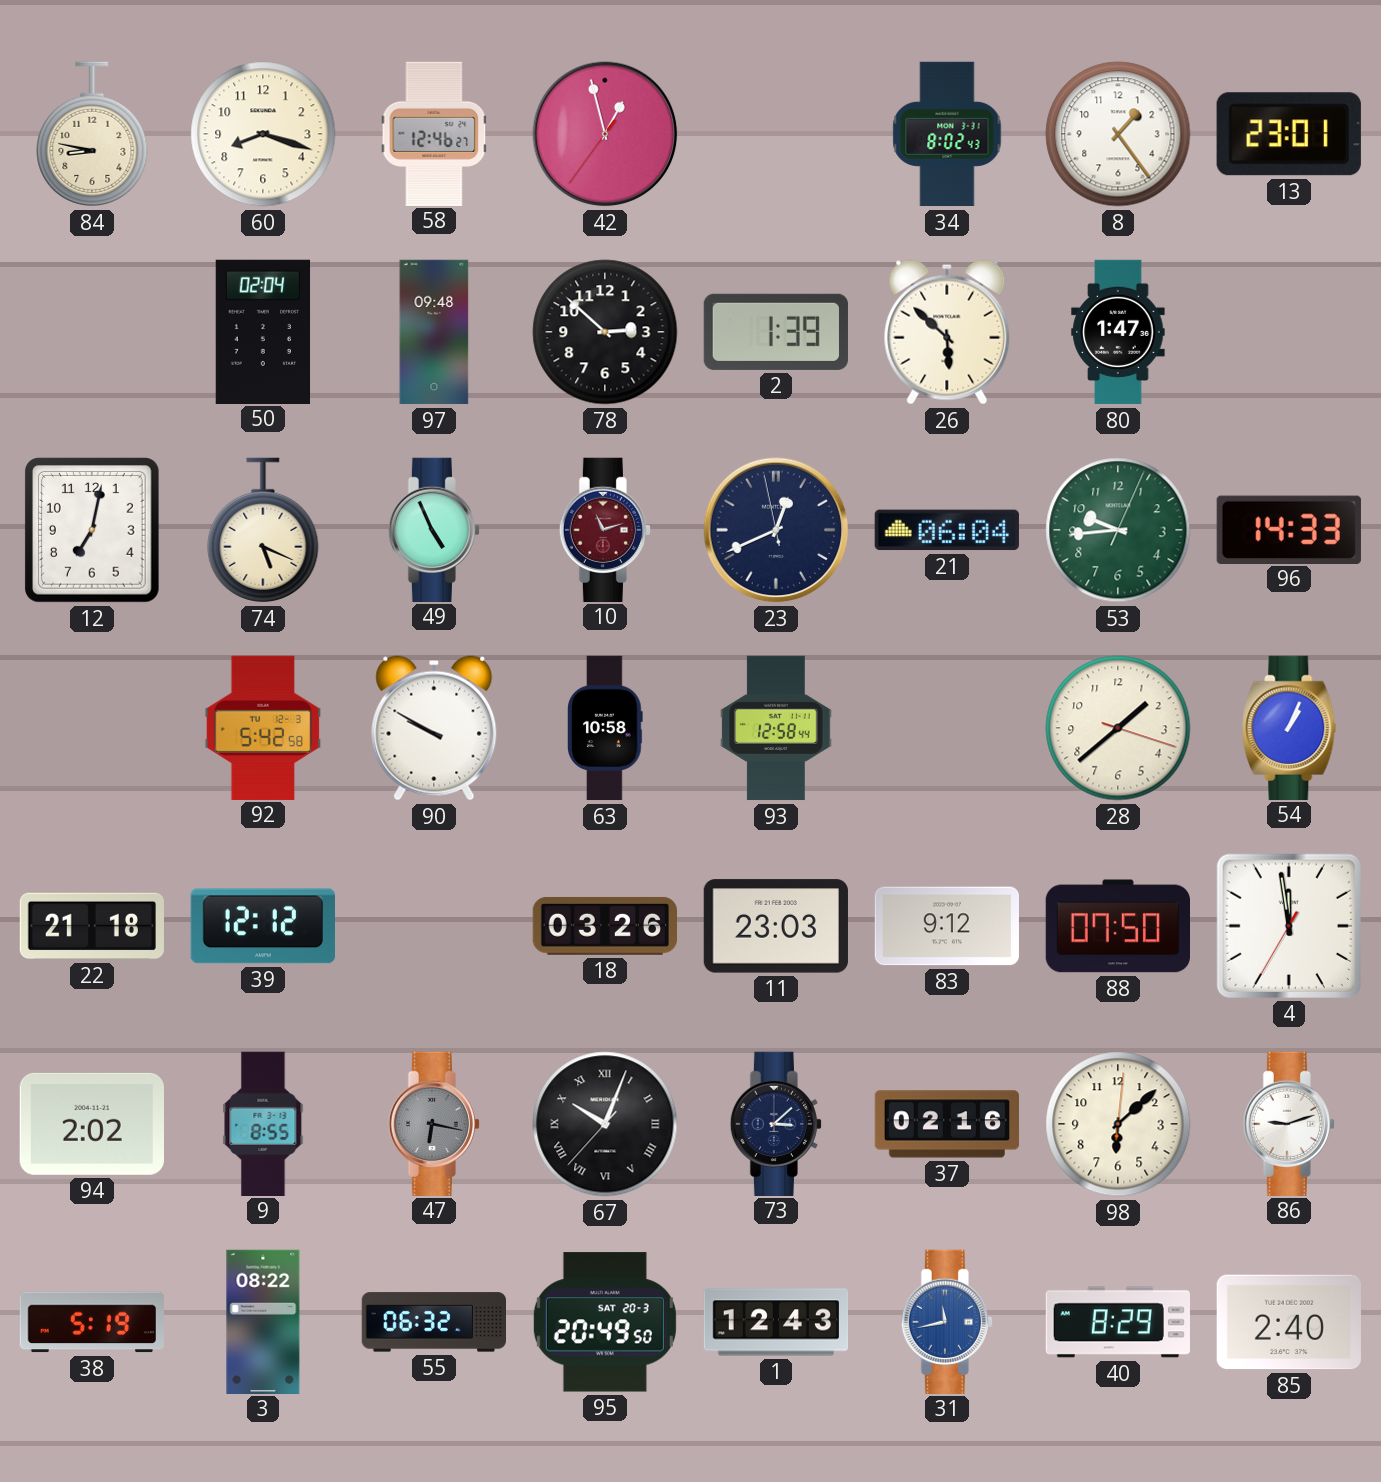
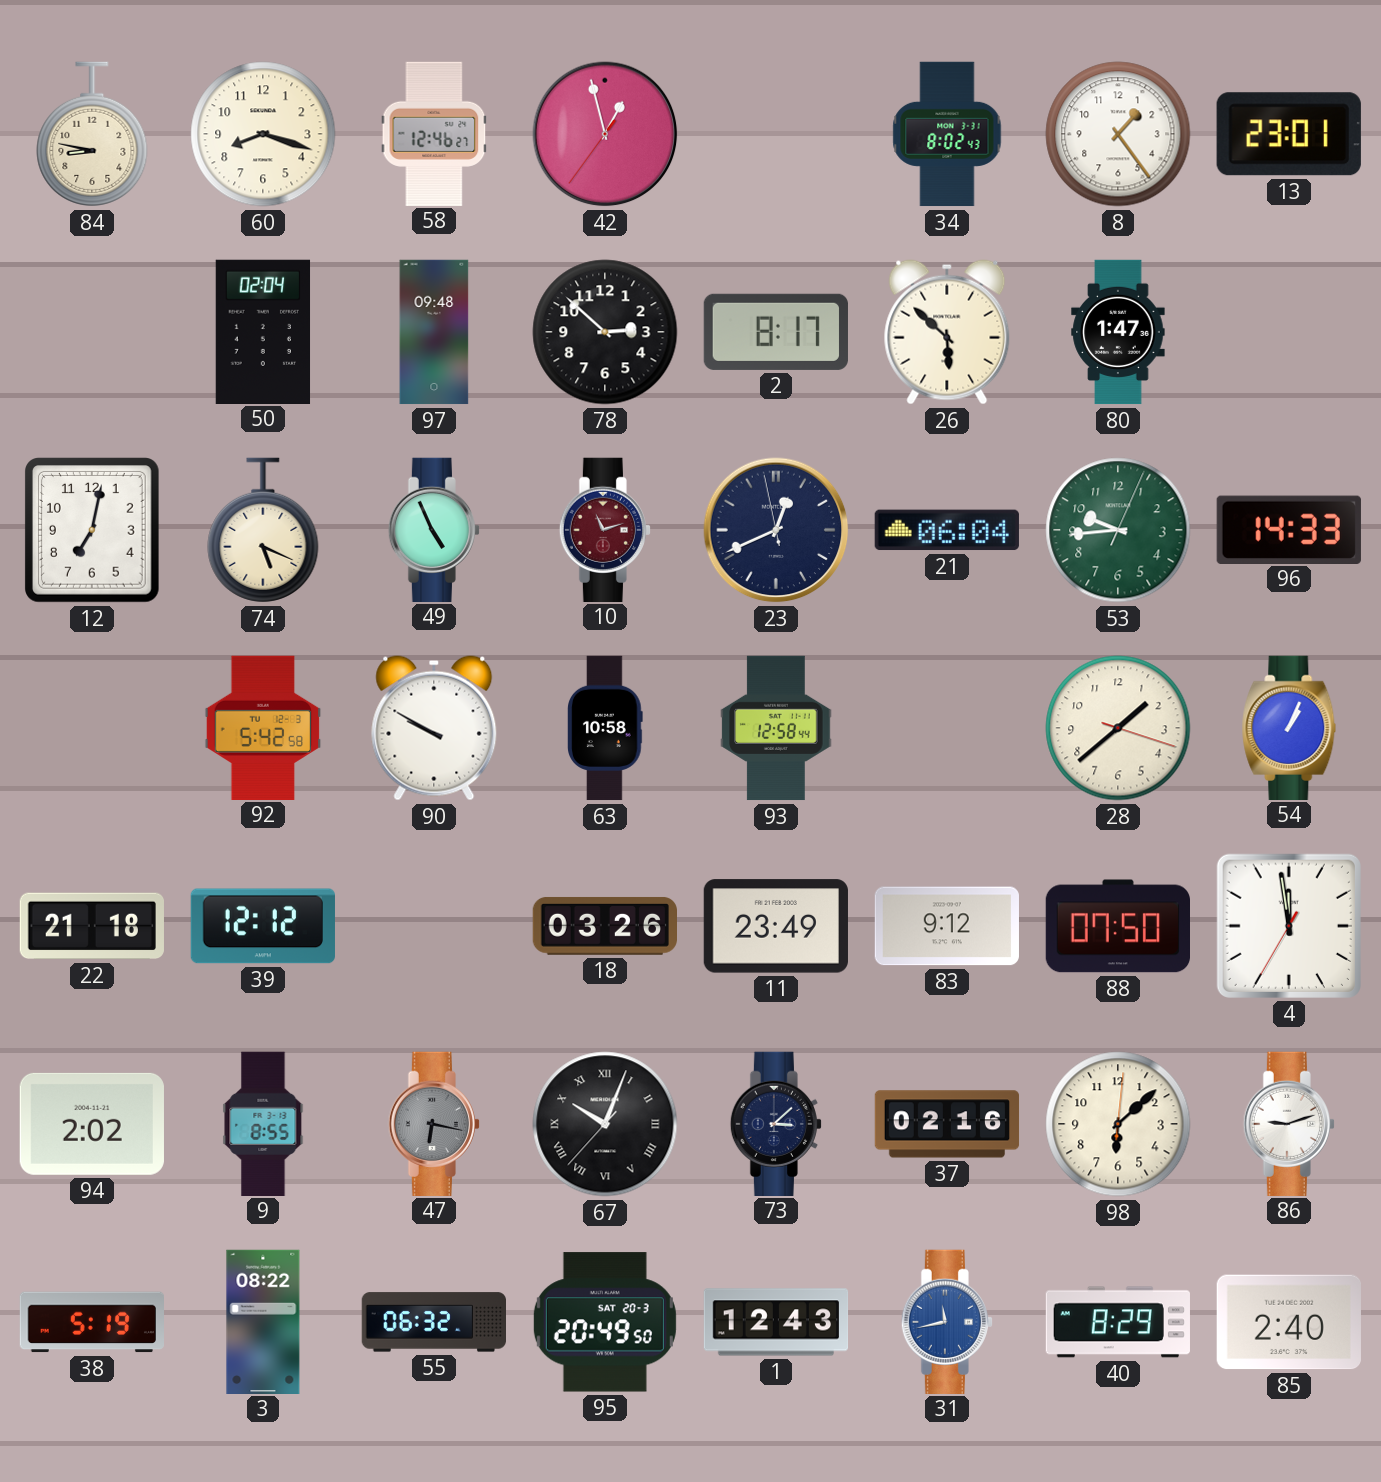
2: 1:39 -> 8:17
11: 23:03 -> 23:49
